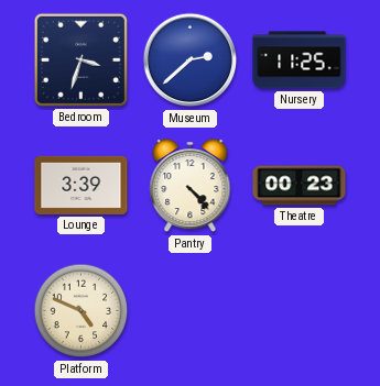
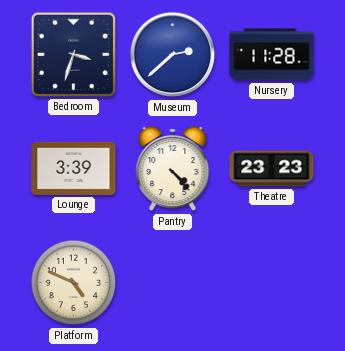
Nursery: 11:25 -> 11:28
Theatre: 00:23 -> 23:23
